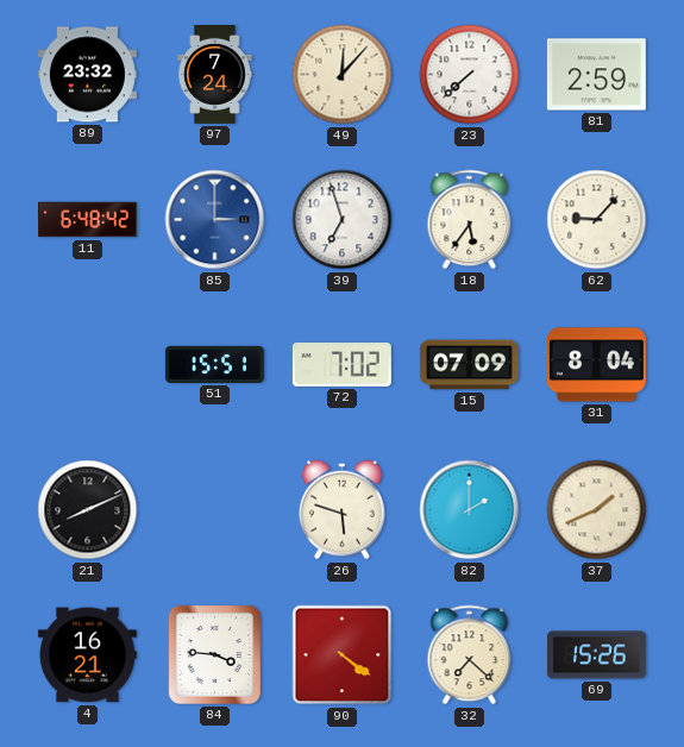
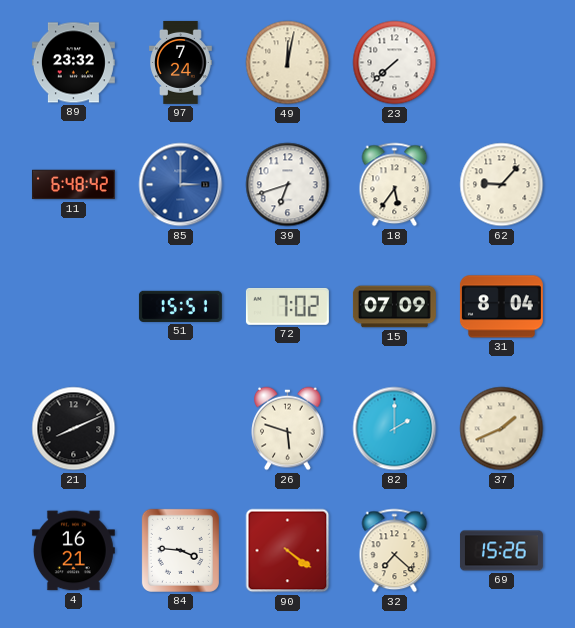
49: 12:07 -> 12:02
81: 2:59 -> none
39: 6:57 -> 6:42
